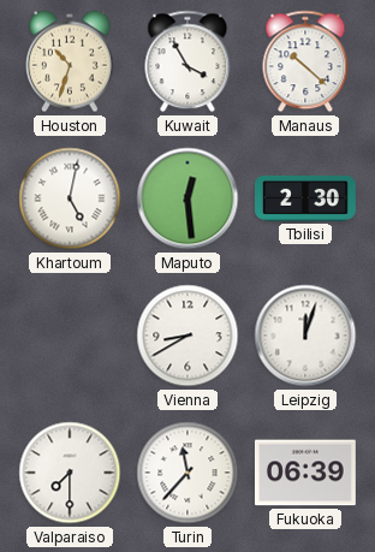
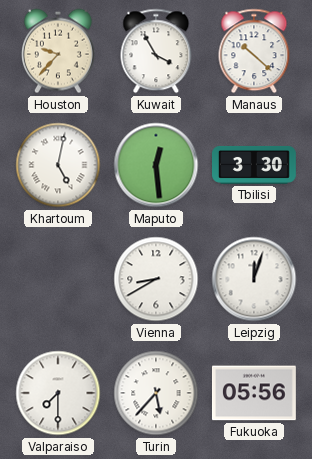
Houston: 10:33 -> 9:37
Tbilisi: 2:30 -> 3:30
Turin: 11:37 -> 5:37
Fukuoka: 06:39 -> 05:56
